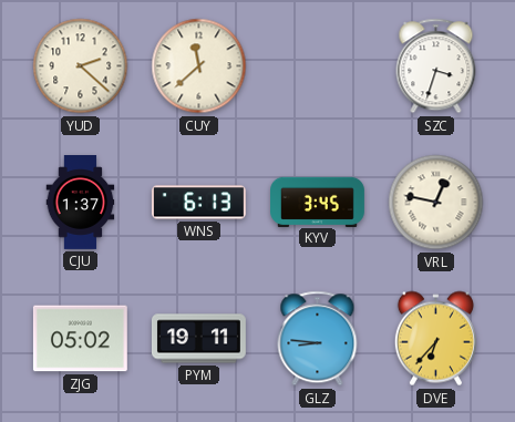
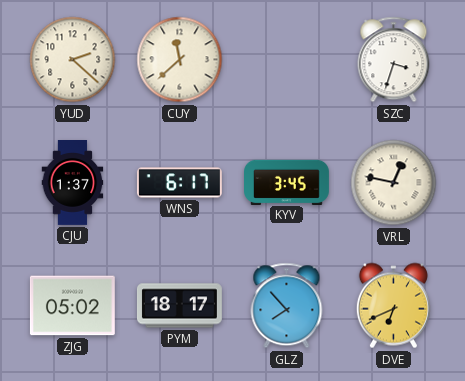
WNS: 6:13 -> 6:17
PYM: 19:11 -> 18:17
GLZ: 8:46 -> 7:53
DVE: 6:37 -> 6:41
